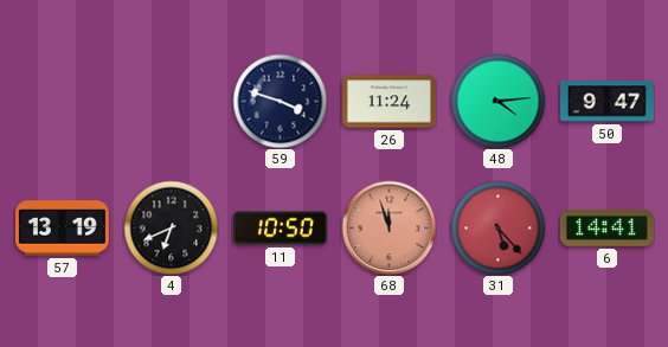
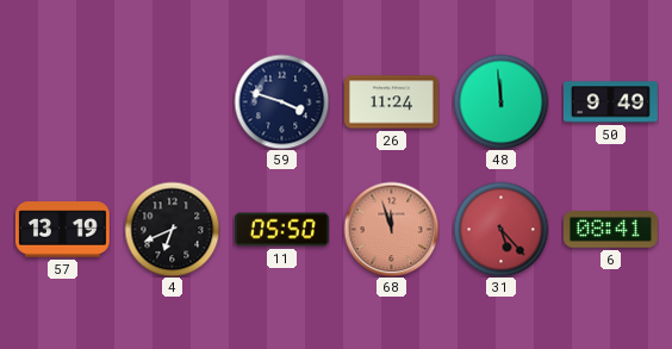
48: 4:14 -> 11:59
50: 9:47 -> 9:49
11: 10:50 -> 05:50
6: 14:41 -> 08:41
